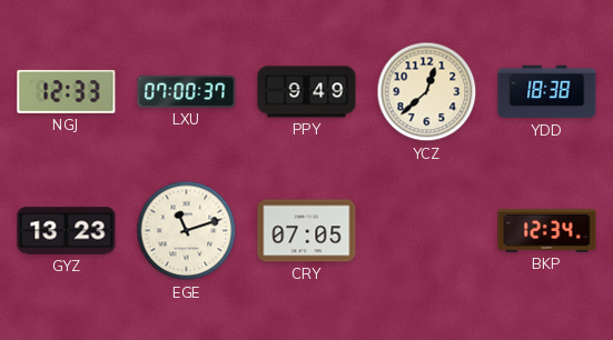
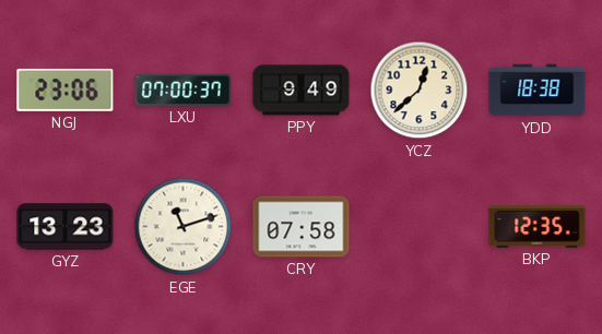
NGJ: 12:33 -> 23:06
CRY: 07:05 -> 07:58
BKP: 12:34 -> 12:35
